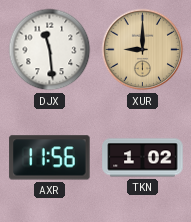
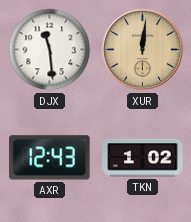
XUR: 9:00 -> 12:01
AXR: 11:56 -> 12:43
